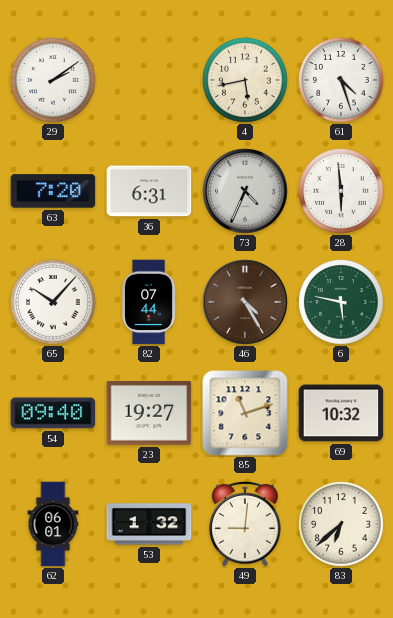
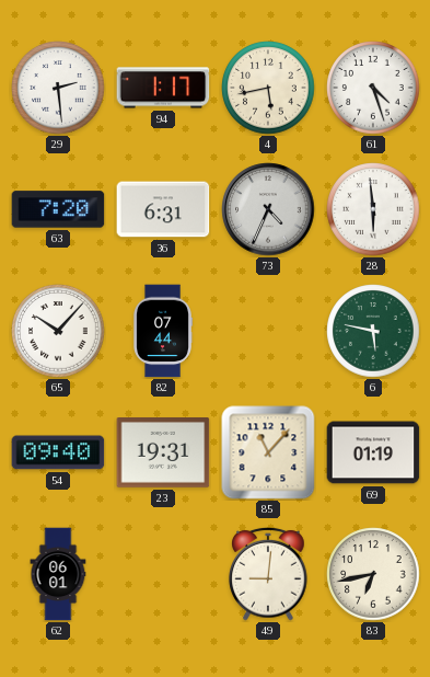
29: 2:09 -> 2:29
94: none -> 1:17
46: 4:25 -> none
23: 19:27 -> 19:31
85: 11:12 -> 11:07
69: 10:32 -> 01:19
53: 1:32 -> none
83: 6:38 -> 6:43
